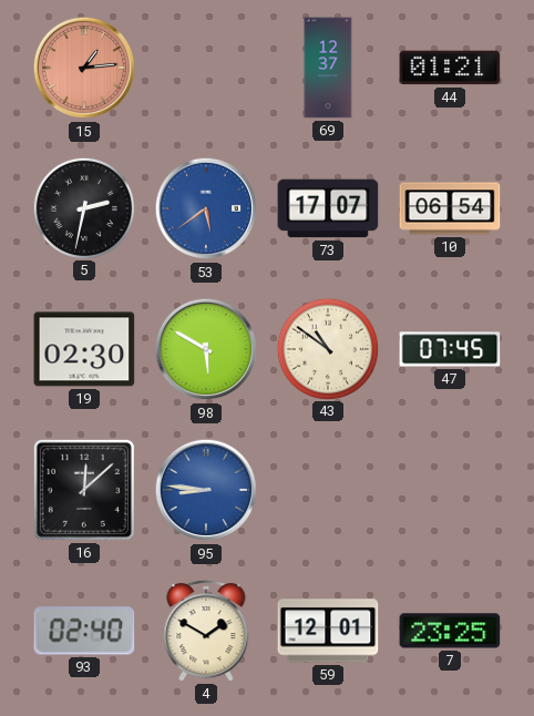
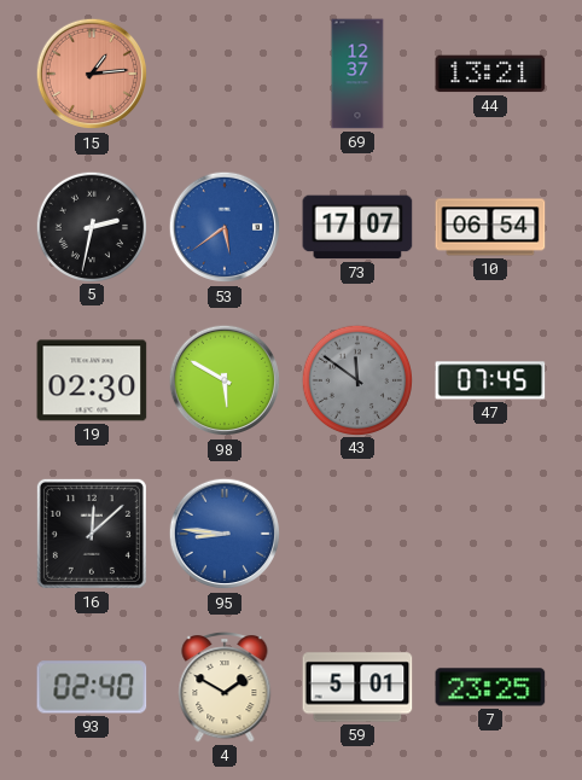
44: 01:21 -> 13:21
43: 10:51 -> 11:51
43 dial: cream -> grey
59: 12:01 -> 5:01
